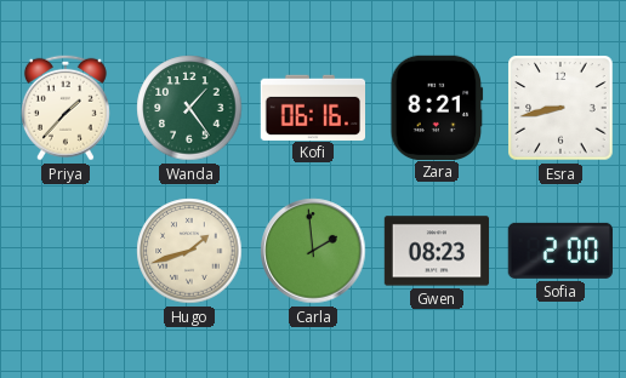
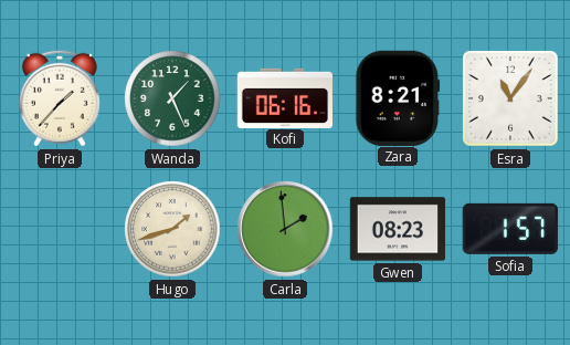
Wanda: 1:24 -> 1:26
Esra: 8:43 -> 11:06
Sofia: 2:00 -> 1:57
